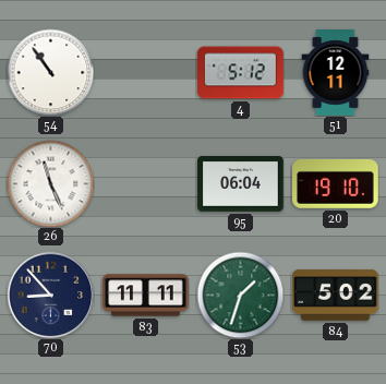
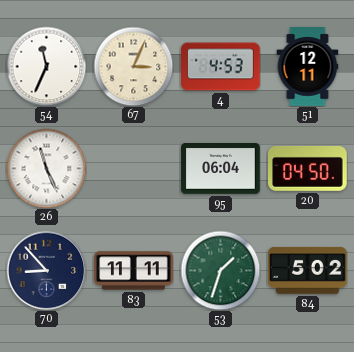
54: 10:54 -> 11:34
67: none -> 3:04
4: 5:12 -> 4:53
20: 19:10 -> 04:50
